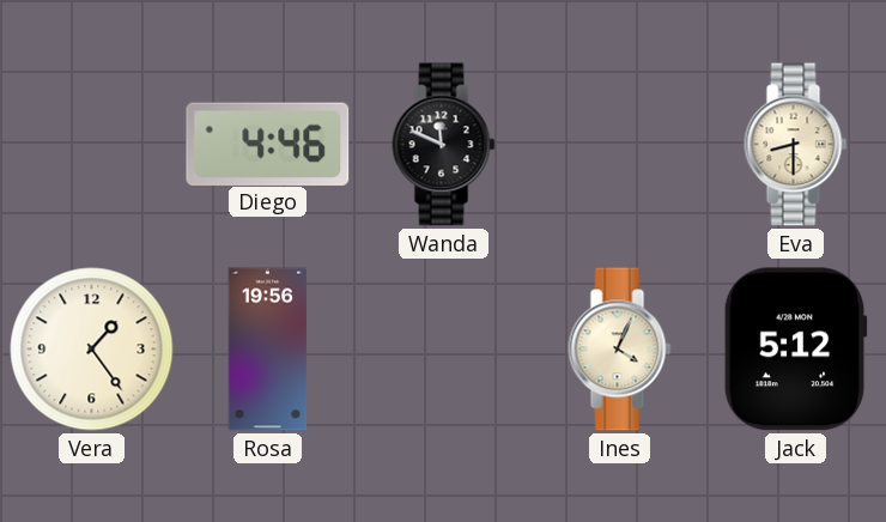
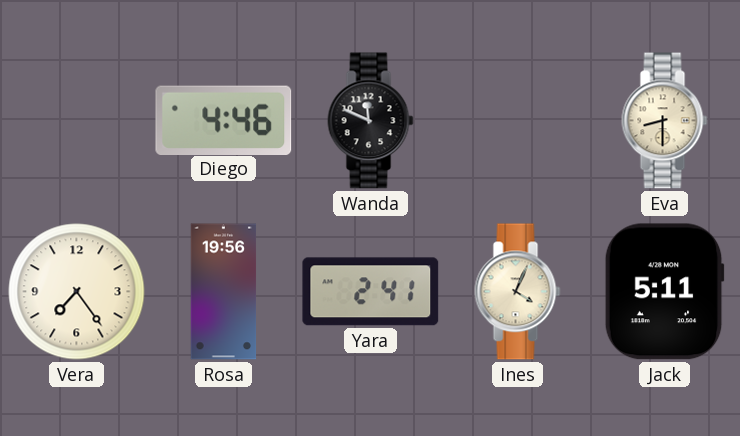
Vera: 1:24 -> 7:24
Yara: none -> 2:41
Jack: 5:12 -> 5:11
